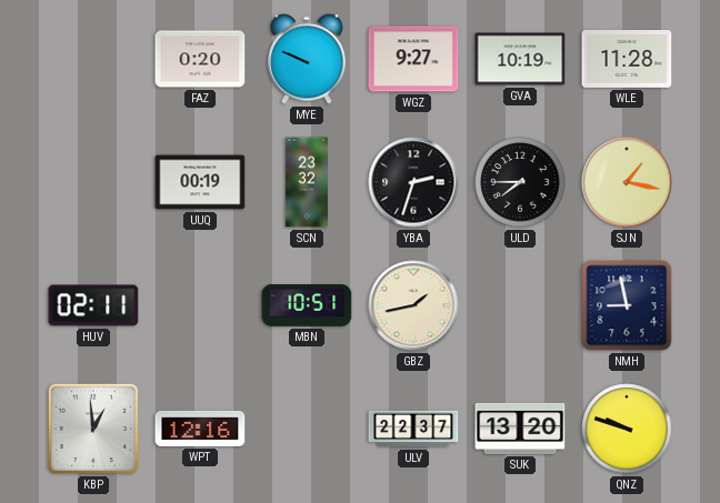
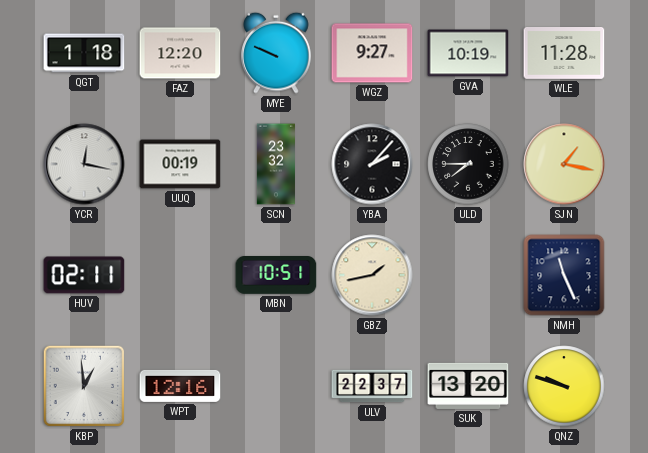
QGT: none -> 1:18
FAZ: 0:20 -> 12:20
YCR: none -> 12:17
YBA: 2:33 -> 2:07
NMH: 8:58 -> 11:26
